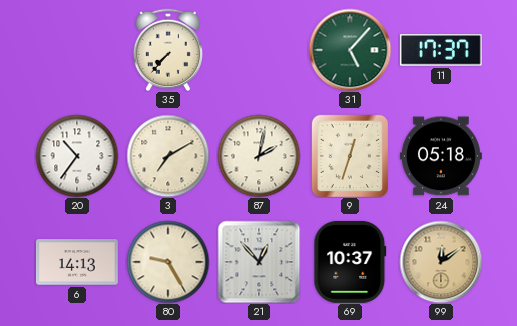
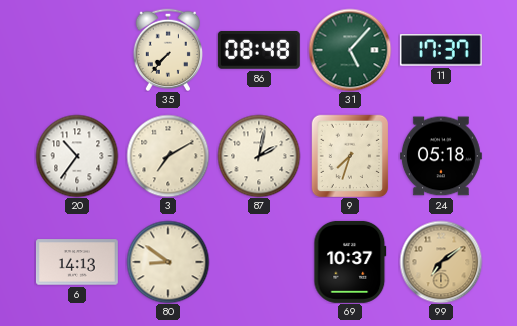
86: none -> 08:48
9: 12:33 -> 7:33
80: 9:25 -> 8:51
21: 12:53 -> none
99: 12:09 -> 7:09
